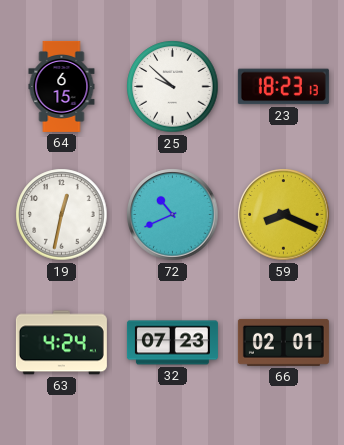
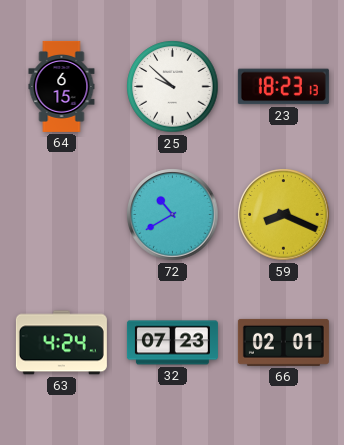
19: 12:32 -> none
72: 10:41 -> 10:40
